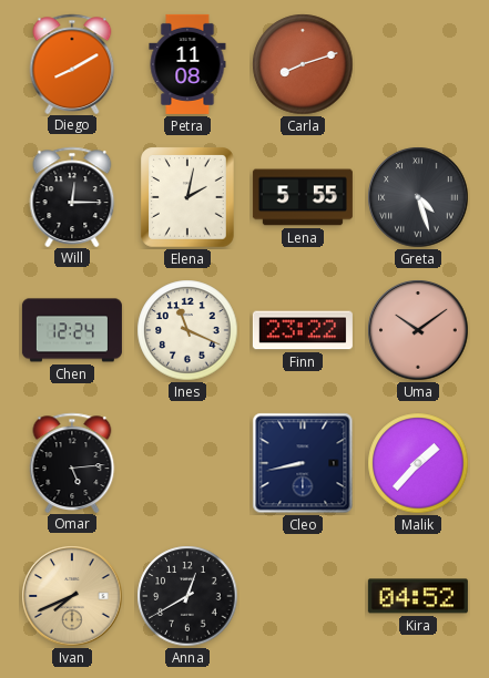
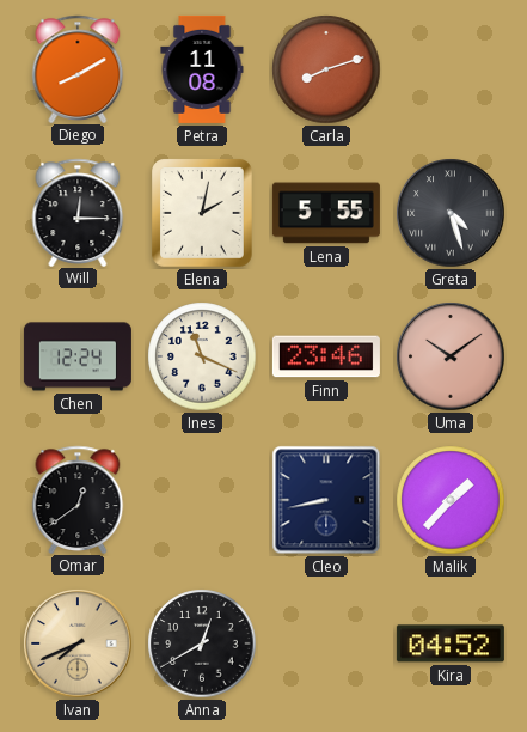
Finn: 23:22 -> 23:46
Omar: 5:14 -> 12:39
